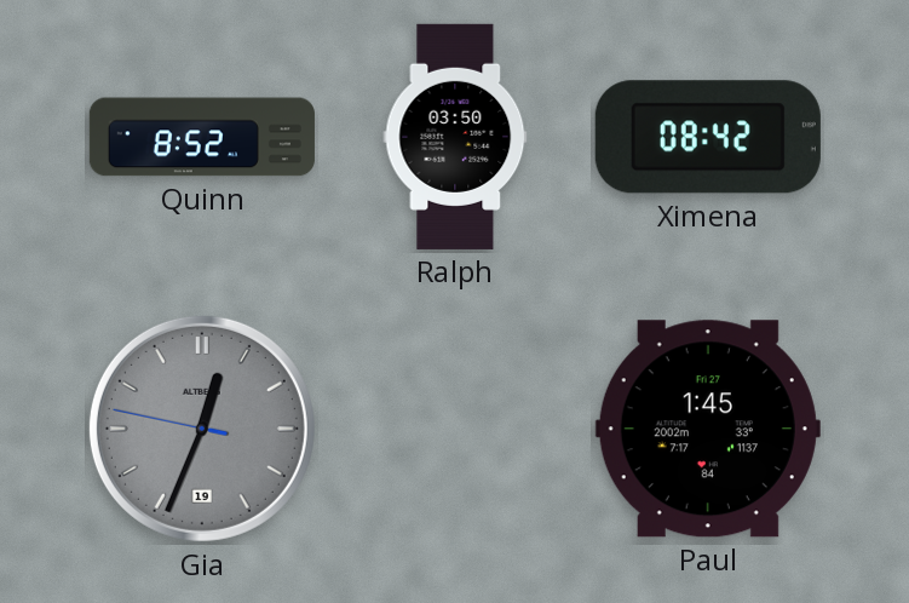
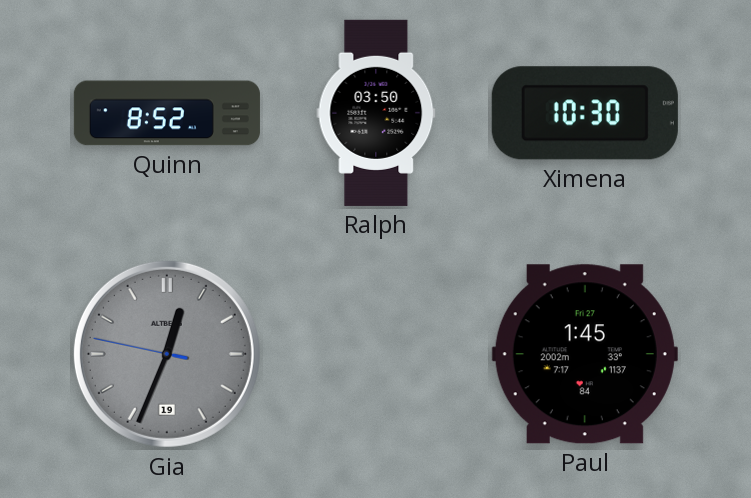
Ximena: 08:42 -> 10:30
